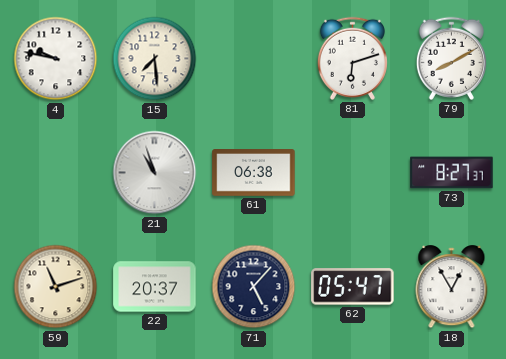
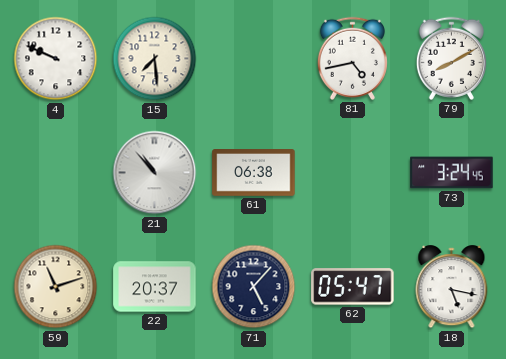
4: 9:47 -> 9:49
81: 6:12 -> 4:43
21: 10:57 -> 10:53
73: 8:27 -> 3:24
18: 12:55 -> 5:17
